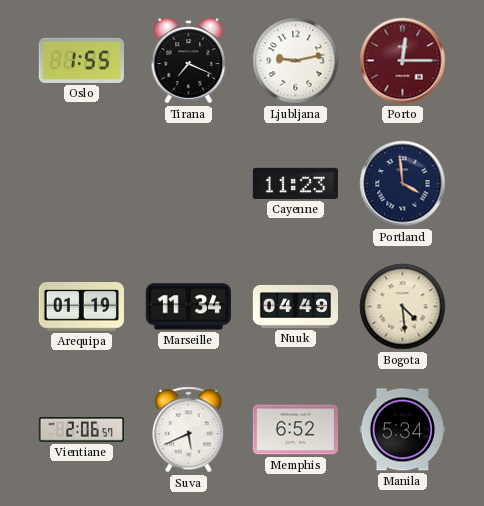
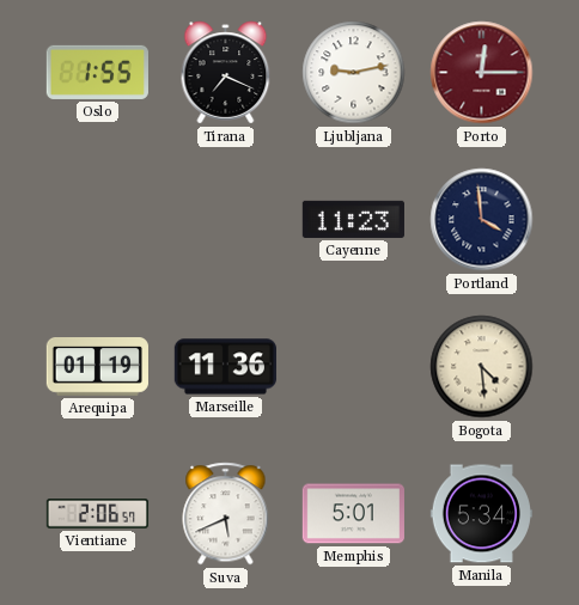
Marseille: 11:34 -> 11:36
Nuuk: 04:49 -> none
Memphis: 6:52 -> 5:01
